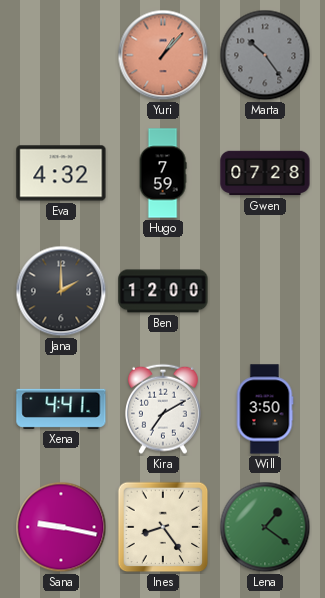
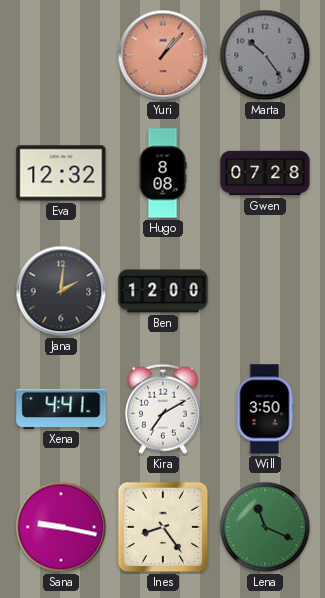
Eva: 4:32 -> 12:32
Hugo: 7:59 -> 8:08
Jana: 2:00 -> 2:01
Lena: 1:21 -> 11:19
